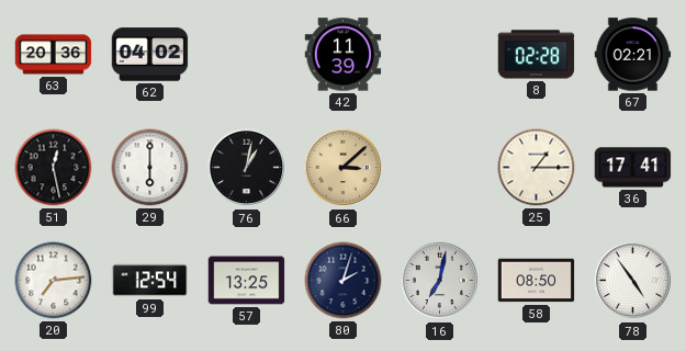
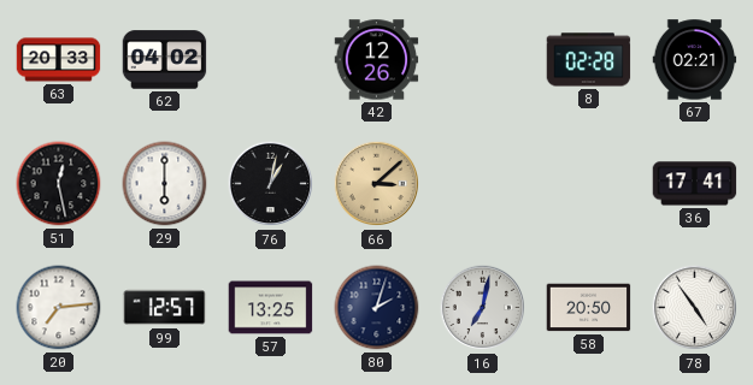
63: 20:36 -> 20:33
42: 11:39 -> 12:26
25: 1:15 -> none
99: 12:54 -> 12:57
58: 08:50 -> 20:50
